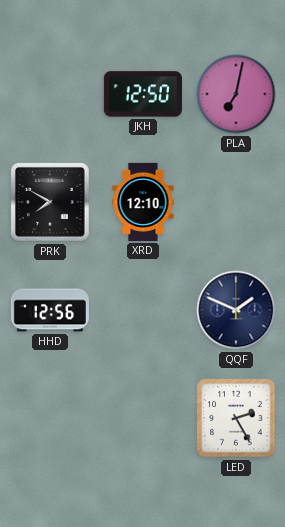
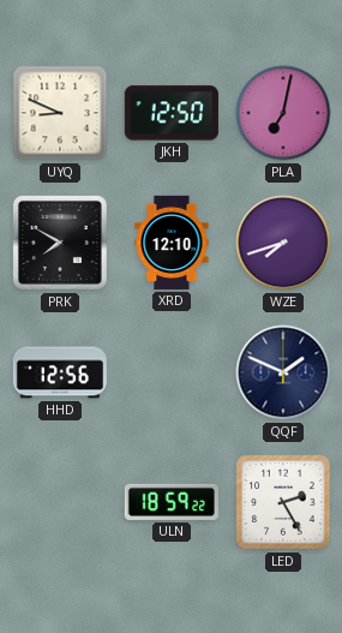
UYQ: none -> 8:49
WZE: none -> 7:42
ULN: none -> 18:59
